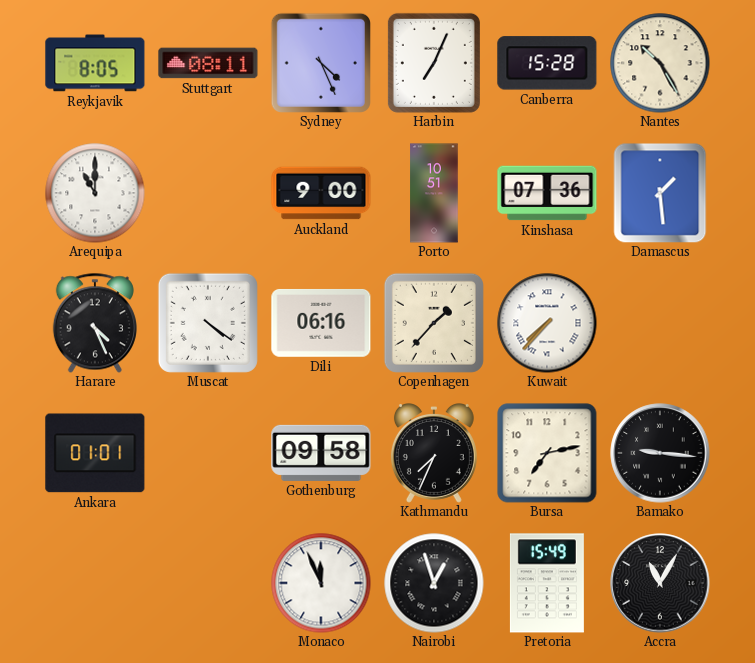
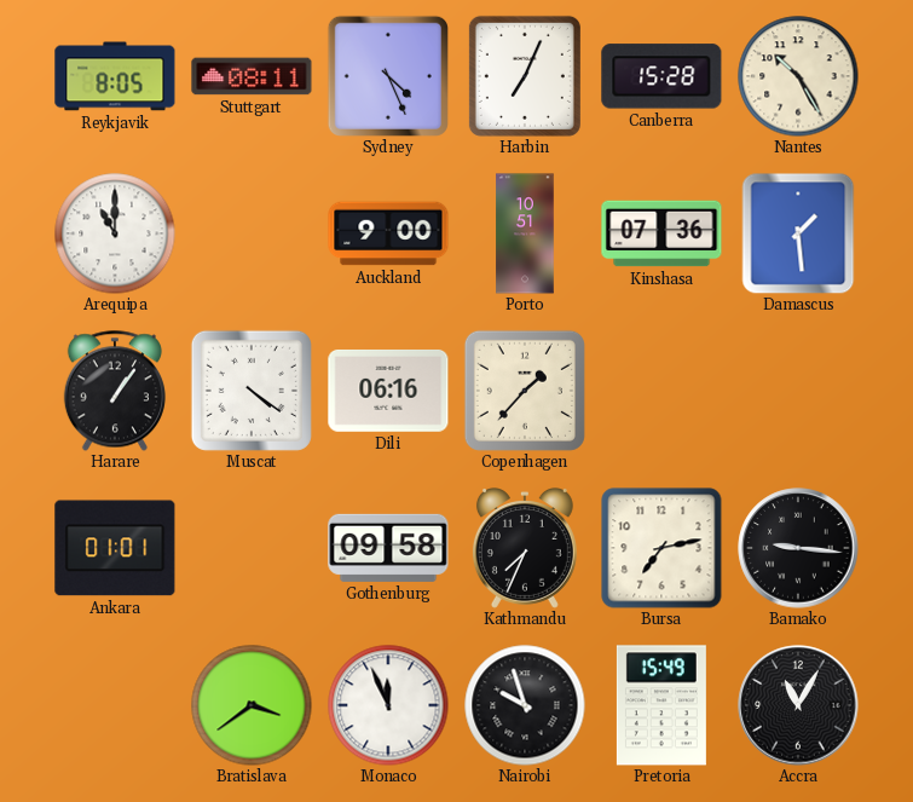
Harare: 4:26 -> 1:06
Kuwait: 7:37 -> none
Bratislava: none -> 3:39
Nairobi: 12:57 -> 9:57
